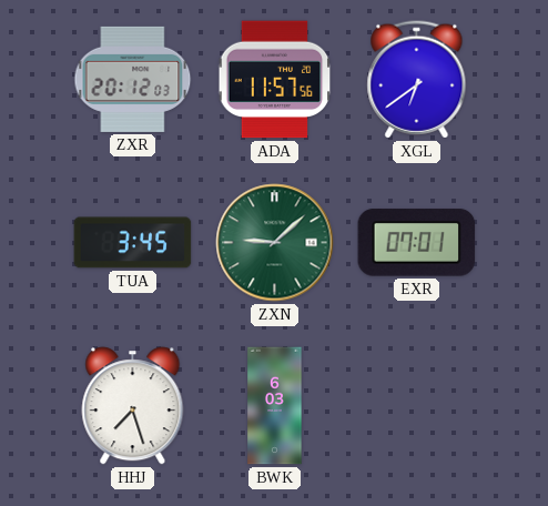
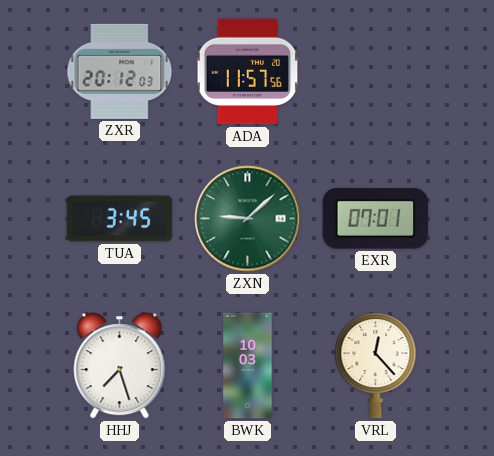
XGL: 6:39 -> none
BWK: 6:03 -> 10:03
VRL: none -> 12:23
